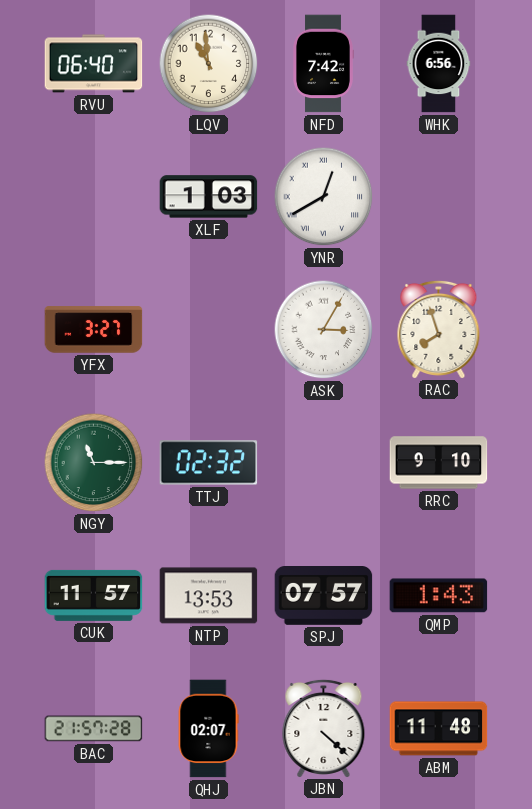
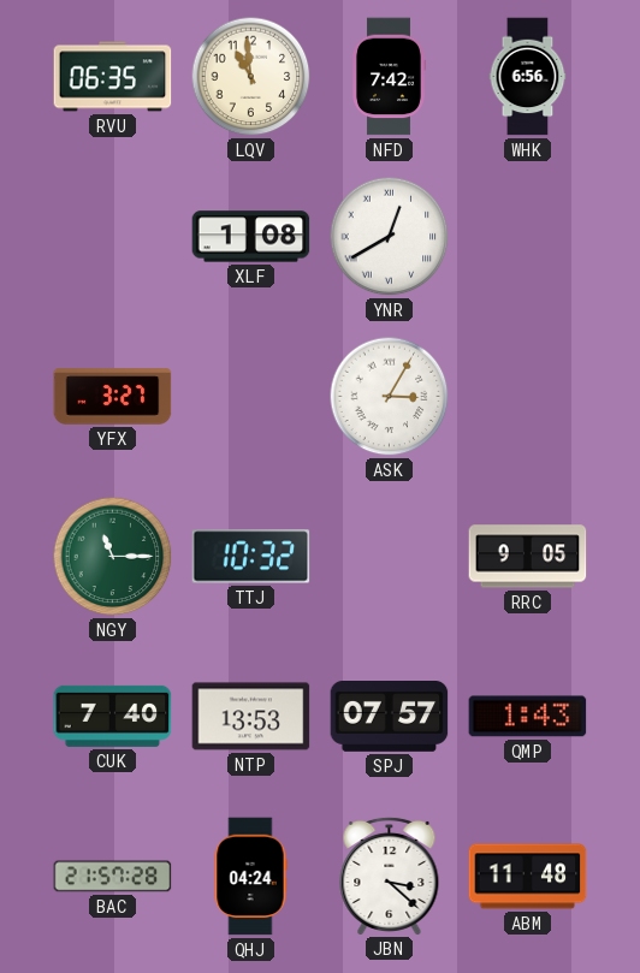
RVU: 06:40 -> 06:35
XLF: 1:03 -> 1:08
RAC: 7:57 -> none
TTJ: 02:32 -> 10:32
RRC: 9:10 -> 9:05
CUK: 11:57 -> 7:40
QHJ: 02:07 -> 04:24
JBN: 4:22 -> 3:22
